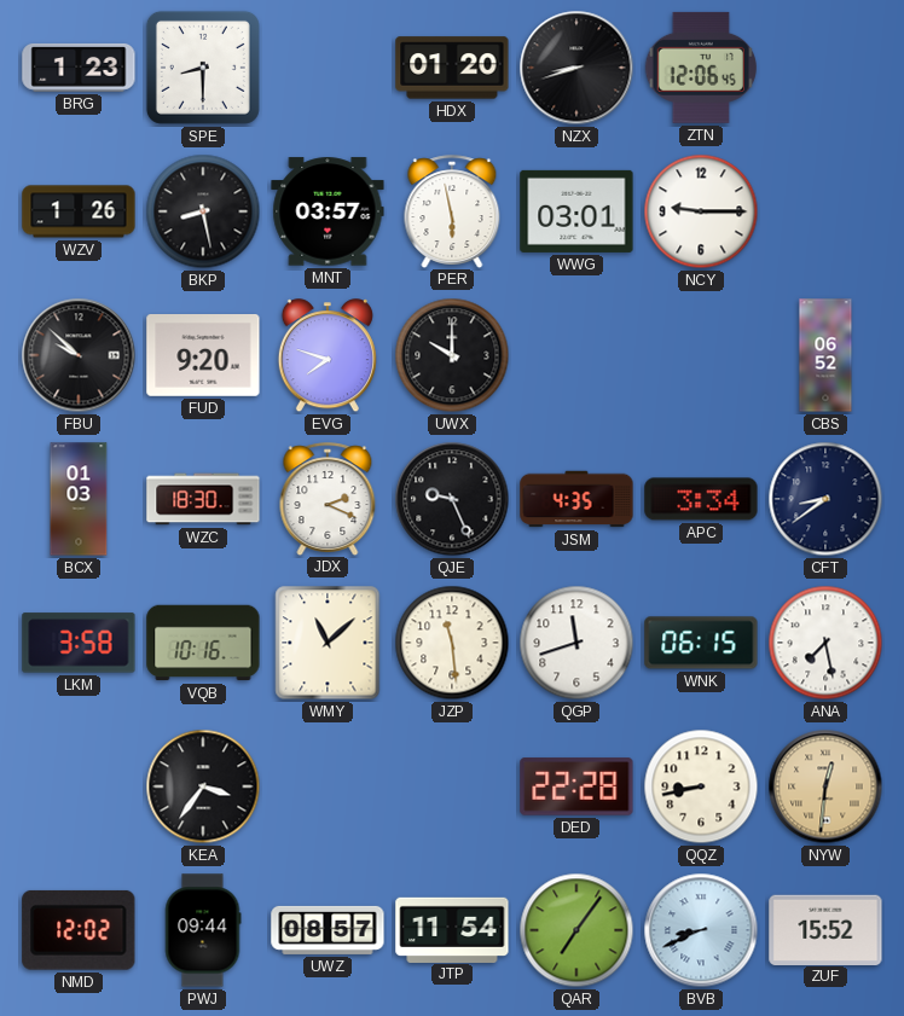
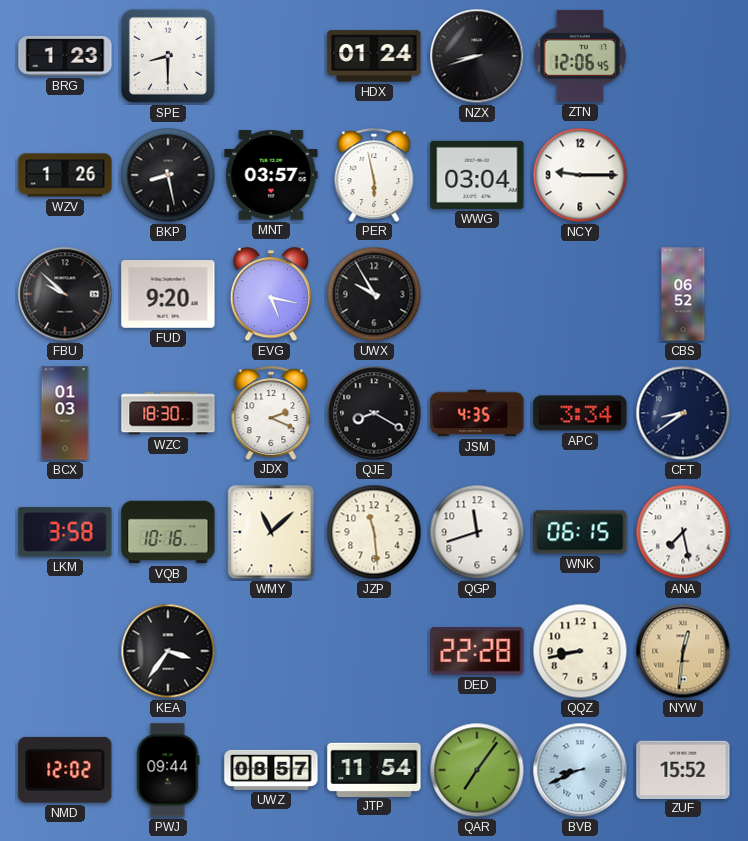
HDX: 01:20 -> 01:24
WWG: 03:01 -> 03:04
EVG: 7:48 -> 5:17
UWX: 10:00 -> 9:55
QJE: 9:26 -> 8:20
